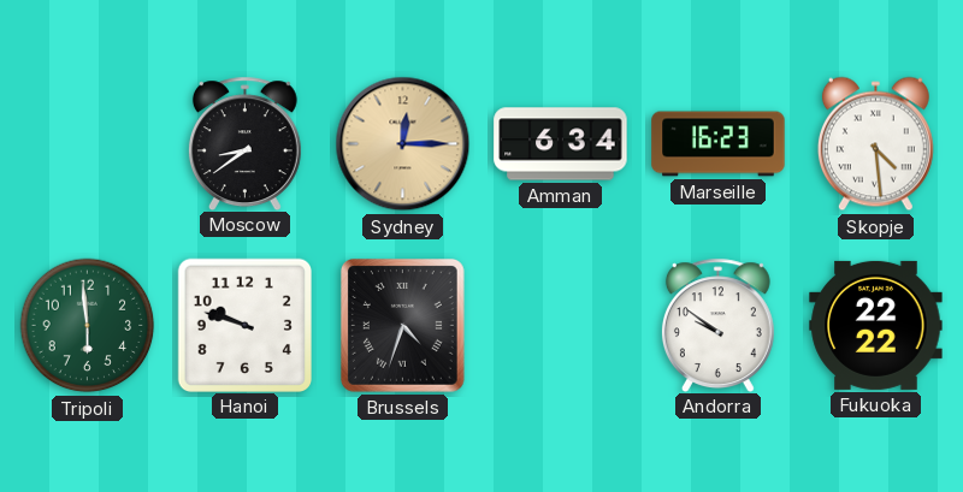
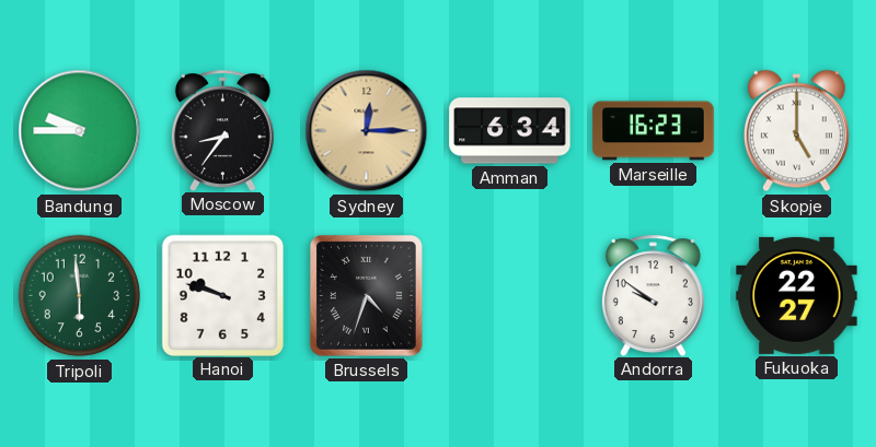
Bandung: none -> 9:45
Moscow: 8:39 -> 8:36
Skopje: 4:29 -> 5:00
Fukuoka: 22:22 -> 22:27
